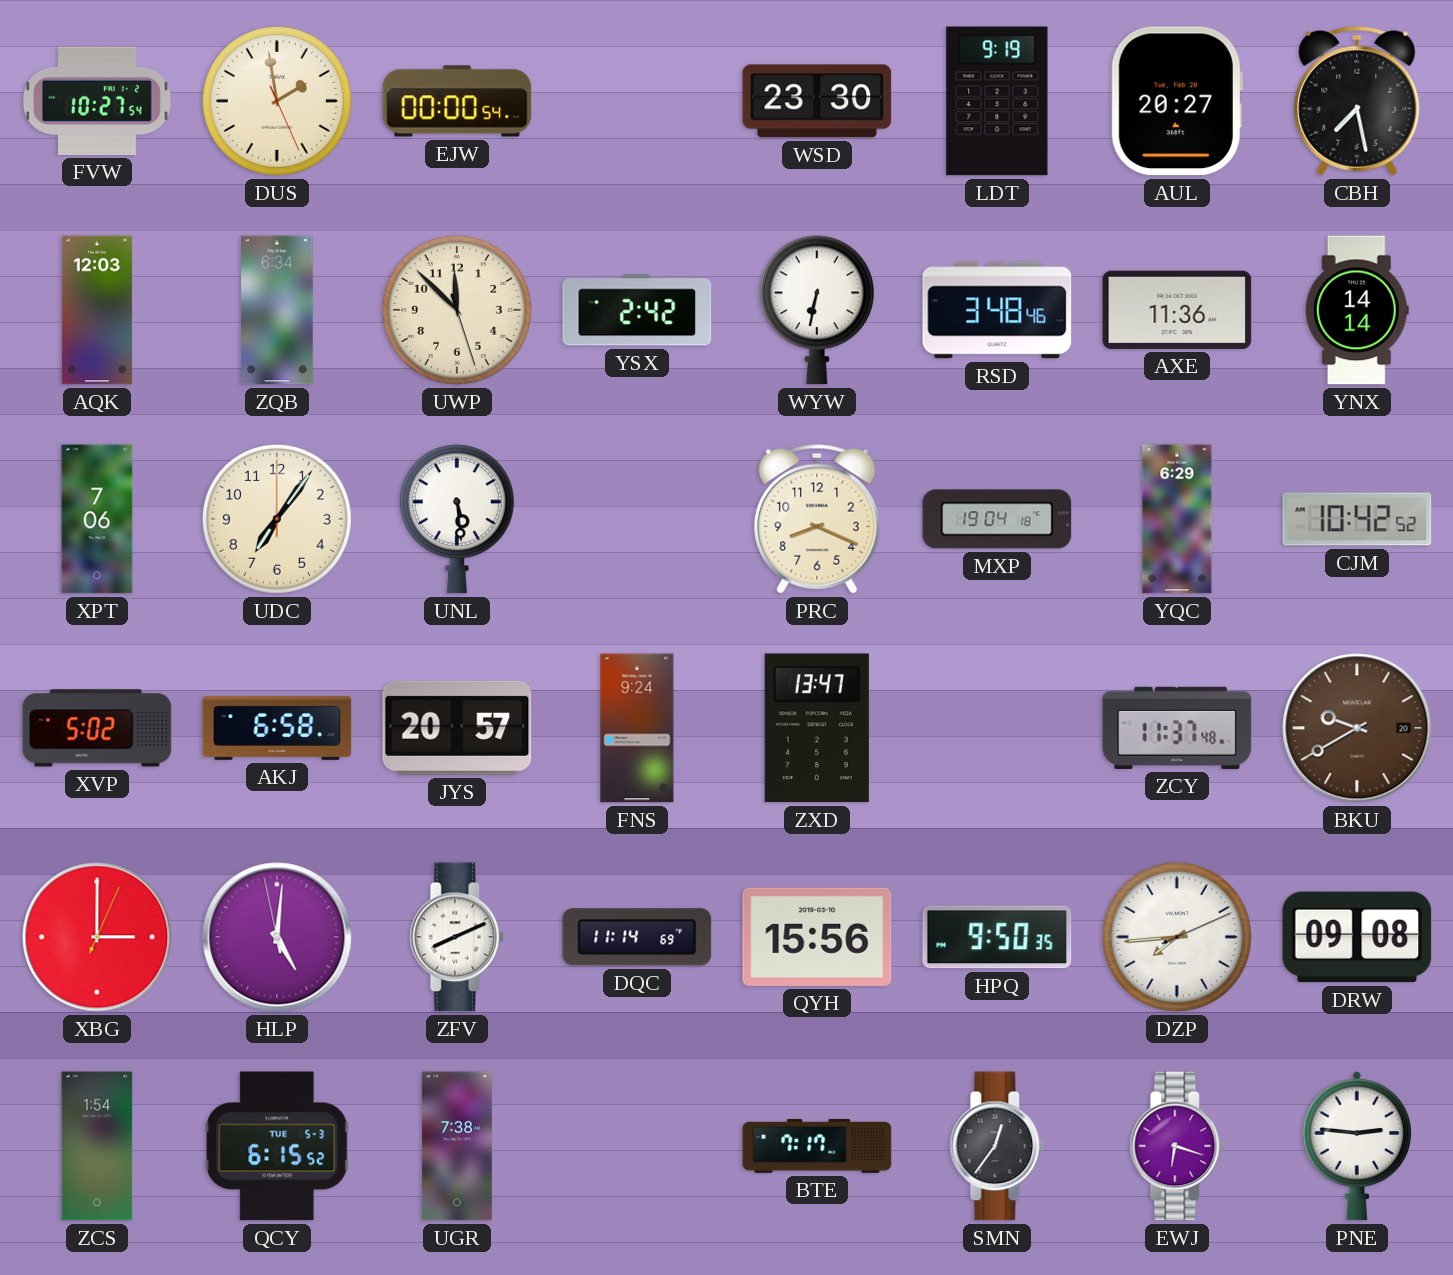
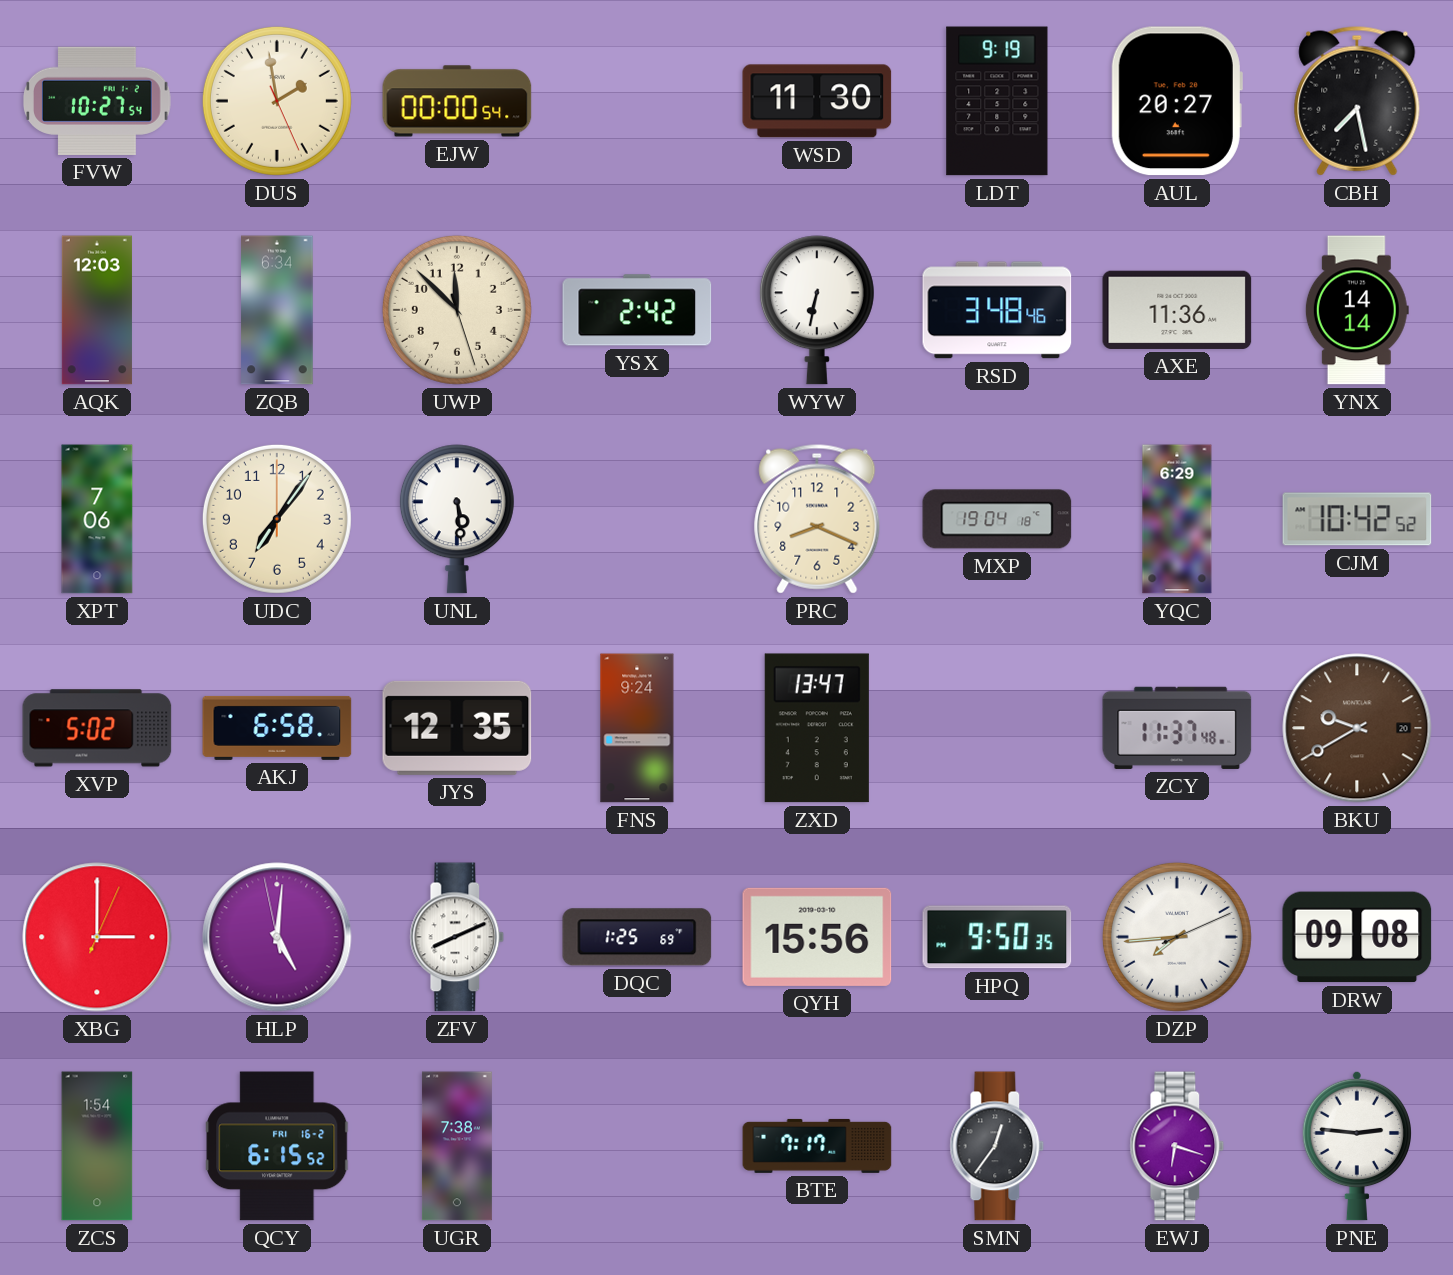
WSD: 23:30 -> 11:30
JYS: 20:57 -> 12:35
DQC: 11:14 -> 1:25
QCY date: TUE 5-3 -> FRI 16-2
